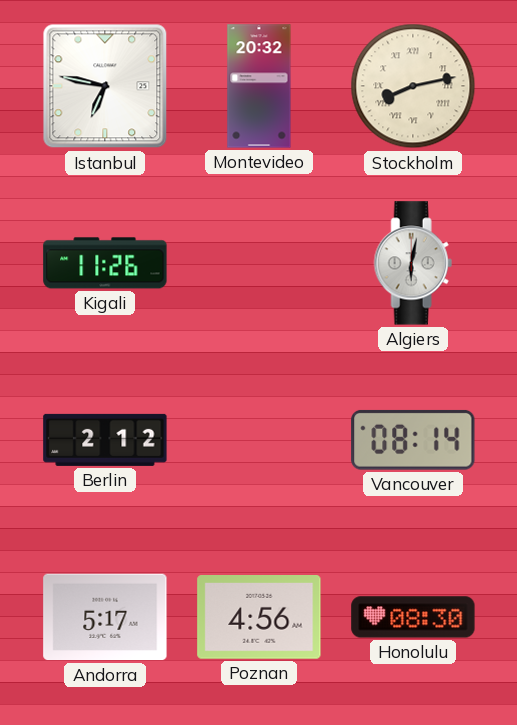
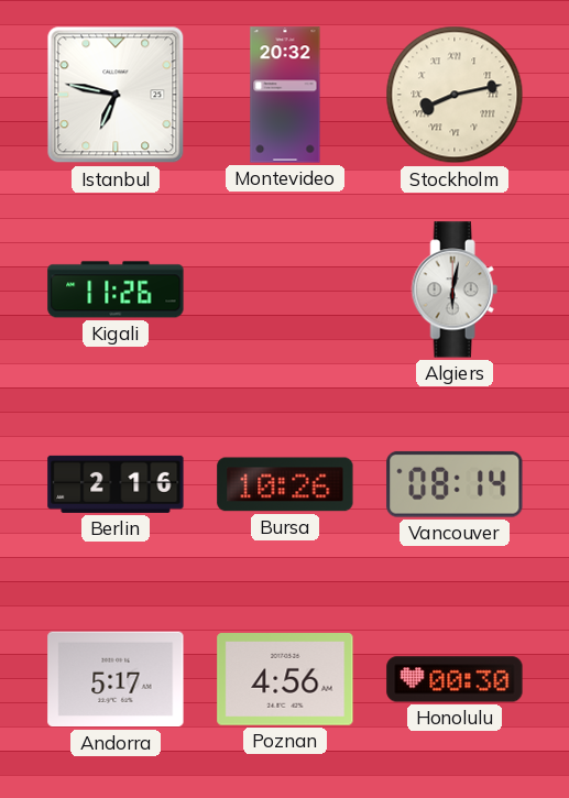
Berlin: 2:12 -> 2:16
Bursa: none -> 10:26
Honolulu: 08:30 -> 00:30
